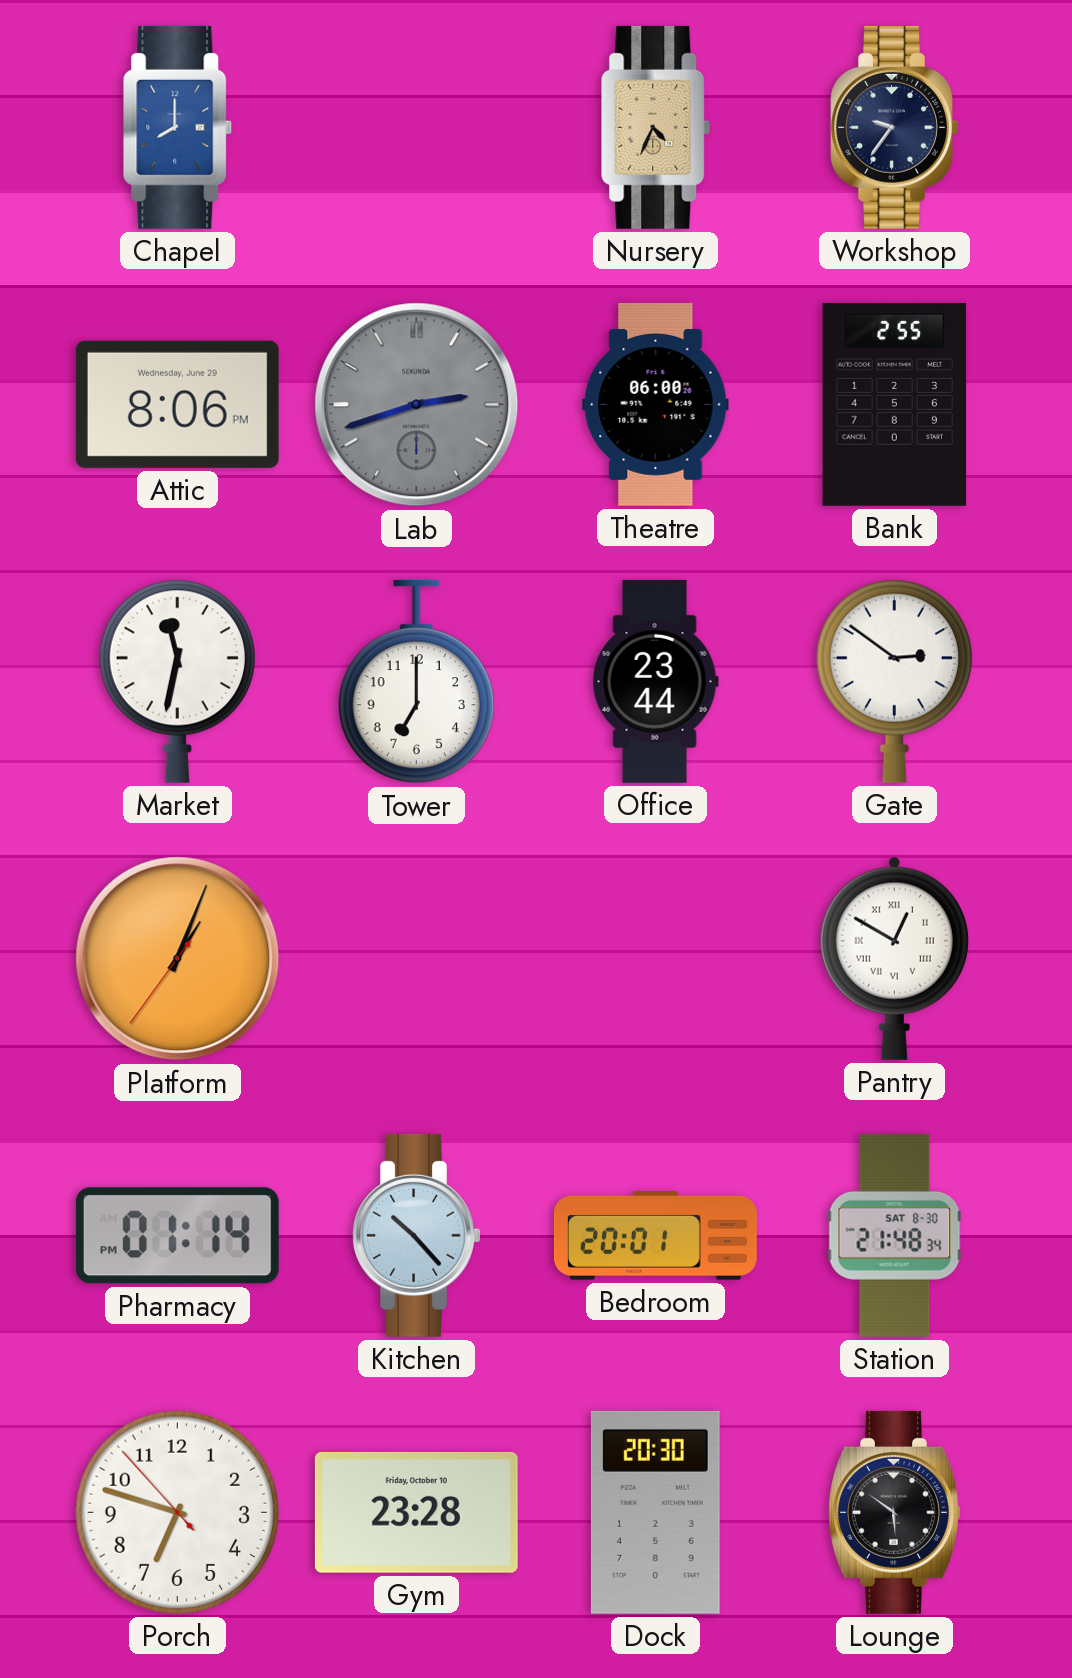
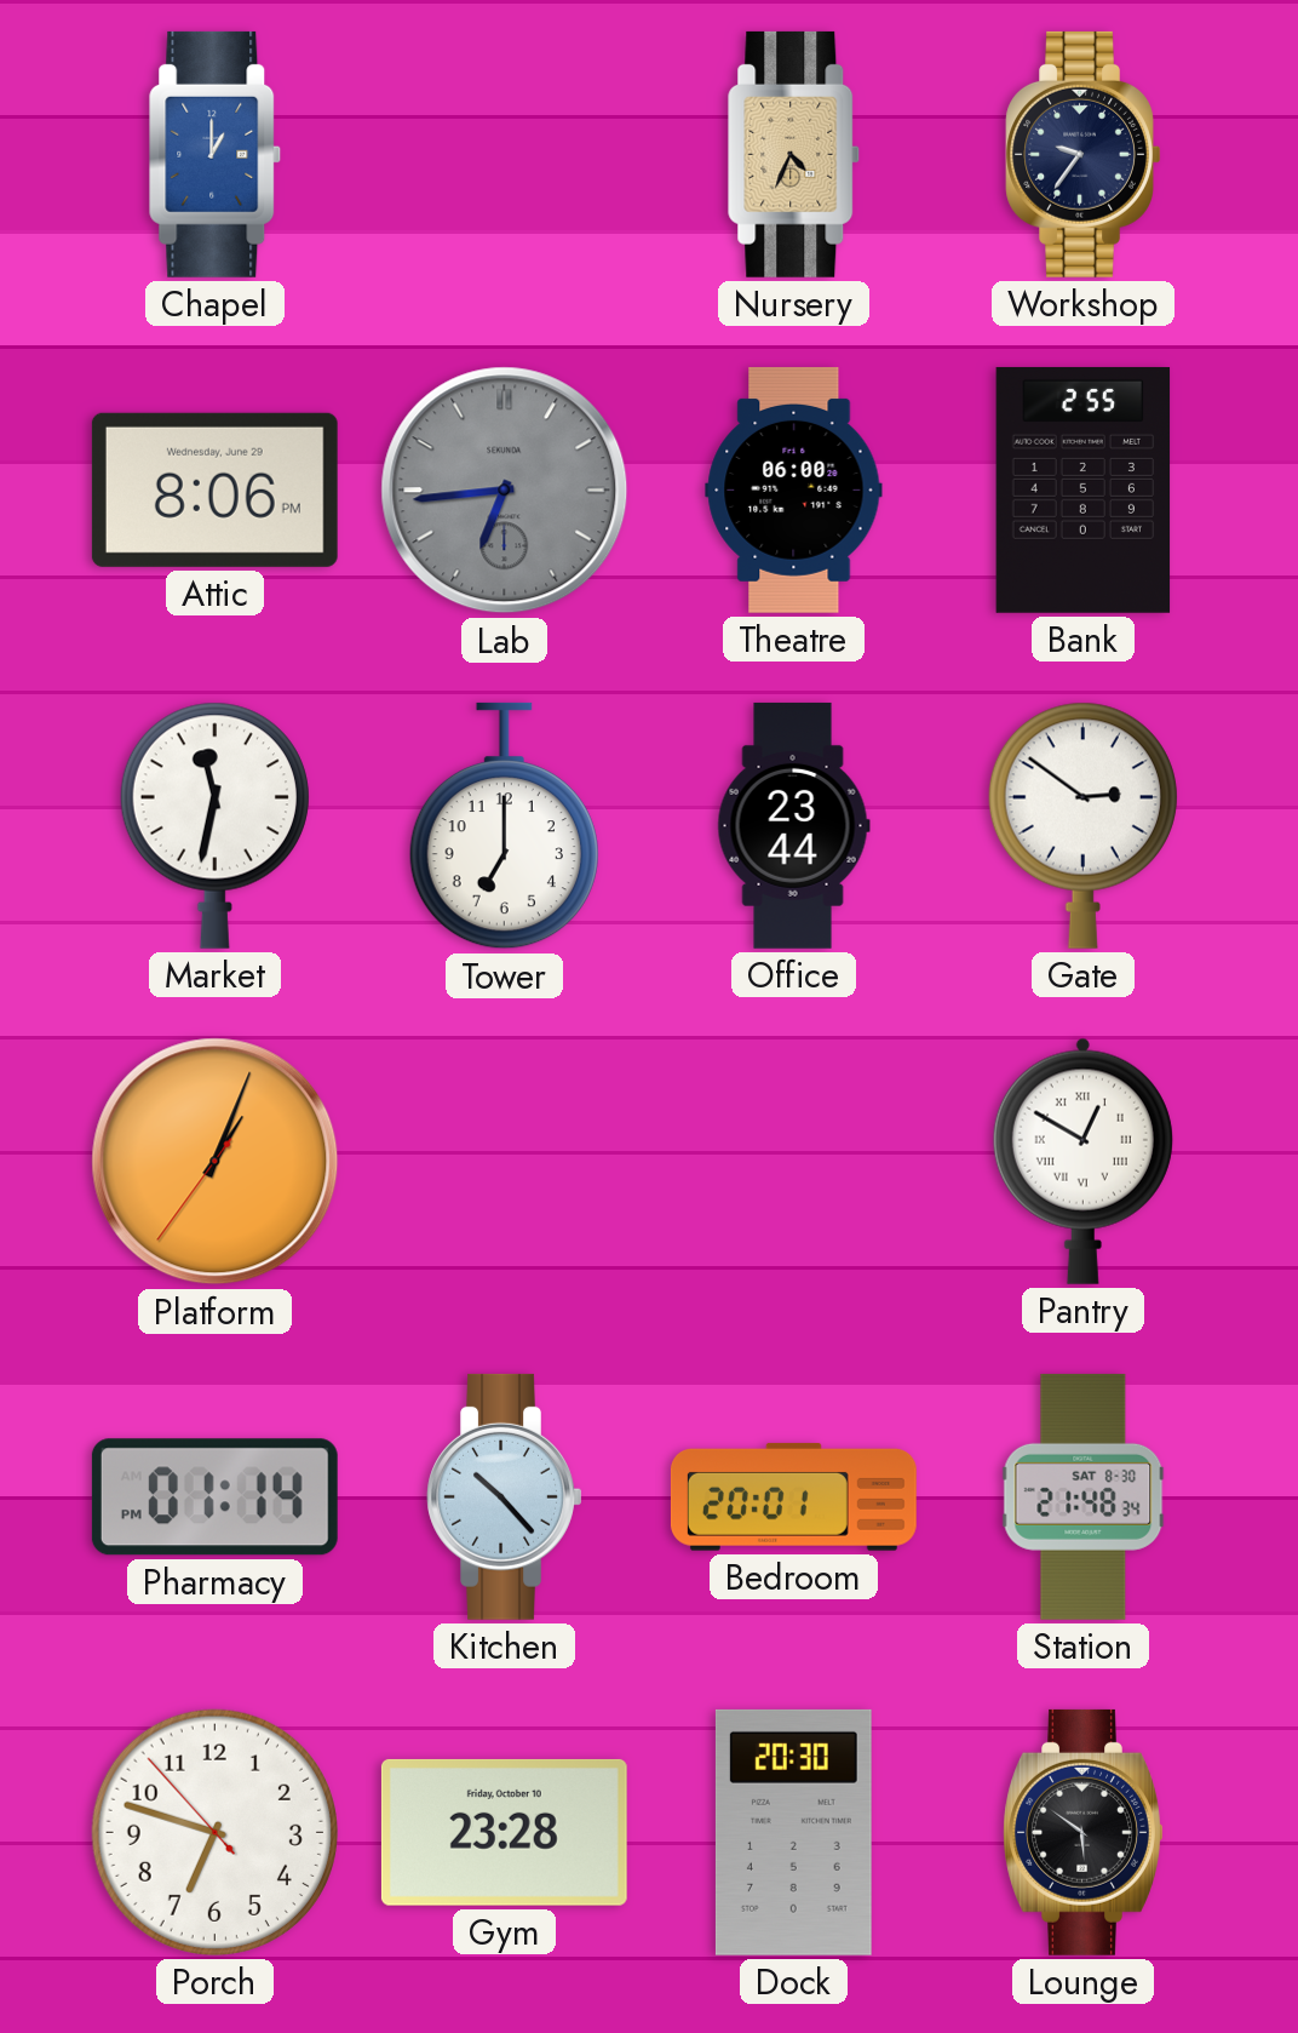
Chapel: 8:00 -> 1:00
Lab: 2:42 -> 6:44
